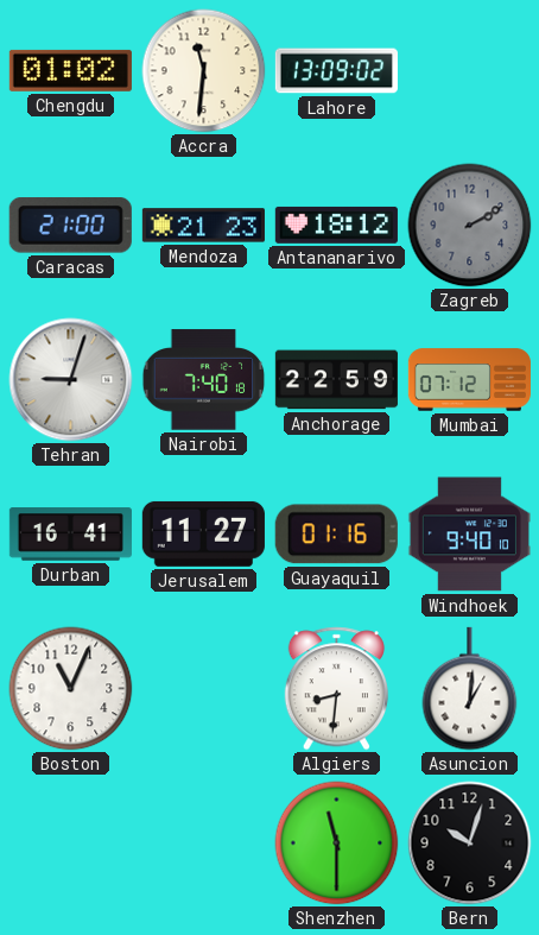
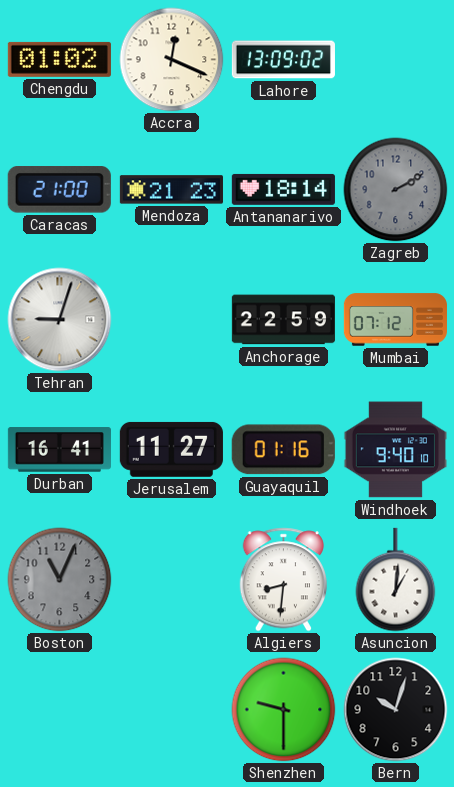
Accra: 11:31 -> 12:19
Antananarivo: 18:12 -> 18:14
Nairobi: 7:40 -> none
Boston dial: white -> grey
Shenzhen: 11:30 -> 9:30
